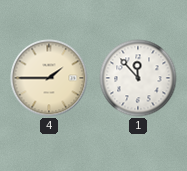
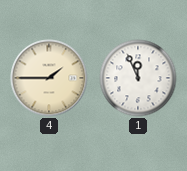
1: 11:53 -> 11:56
